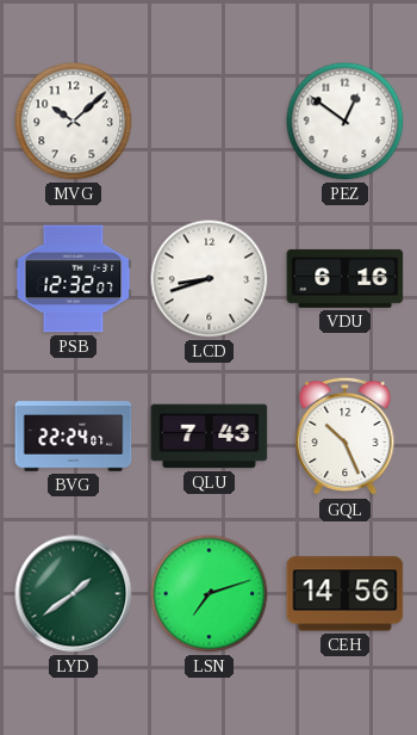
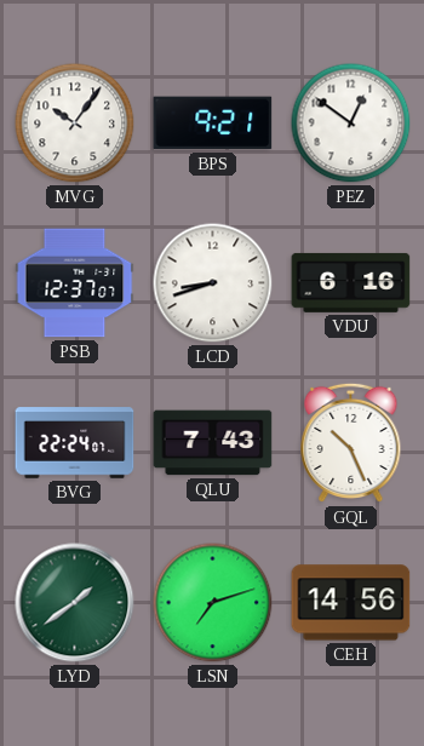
MVG: 10:08 -> 10:06
BPS: none -> 9:21
PSB: 12:32 -> 12:37
